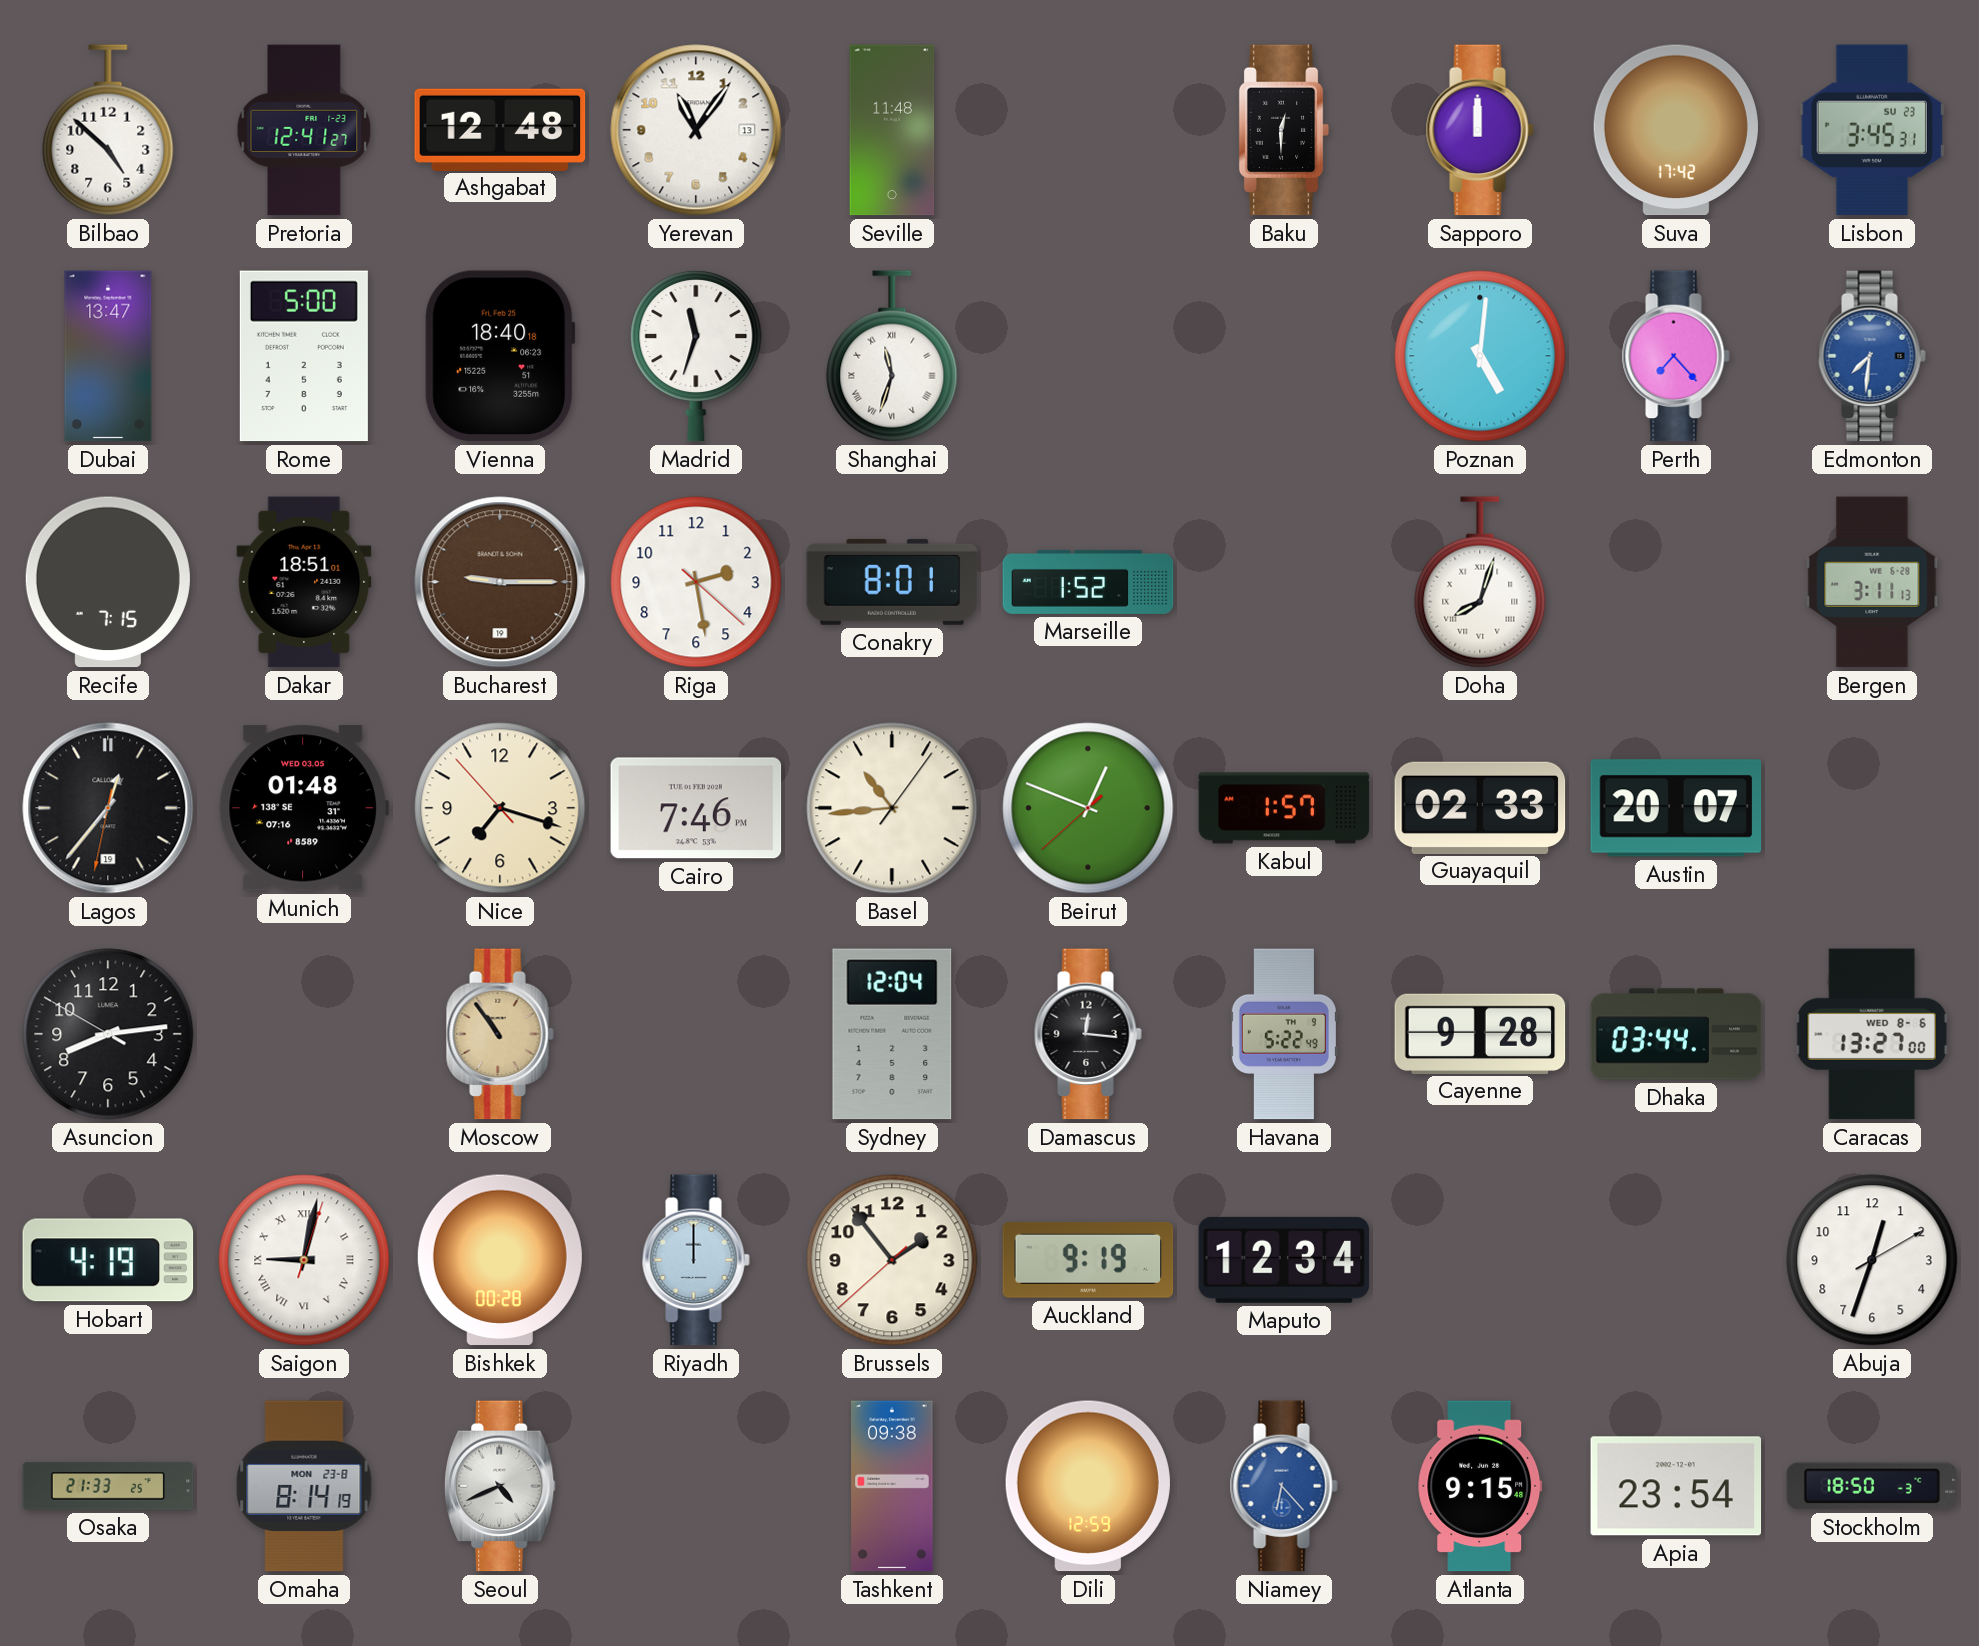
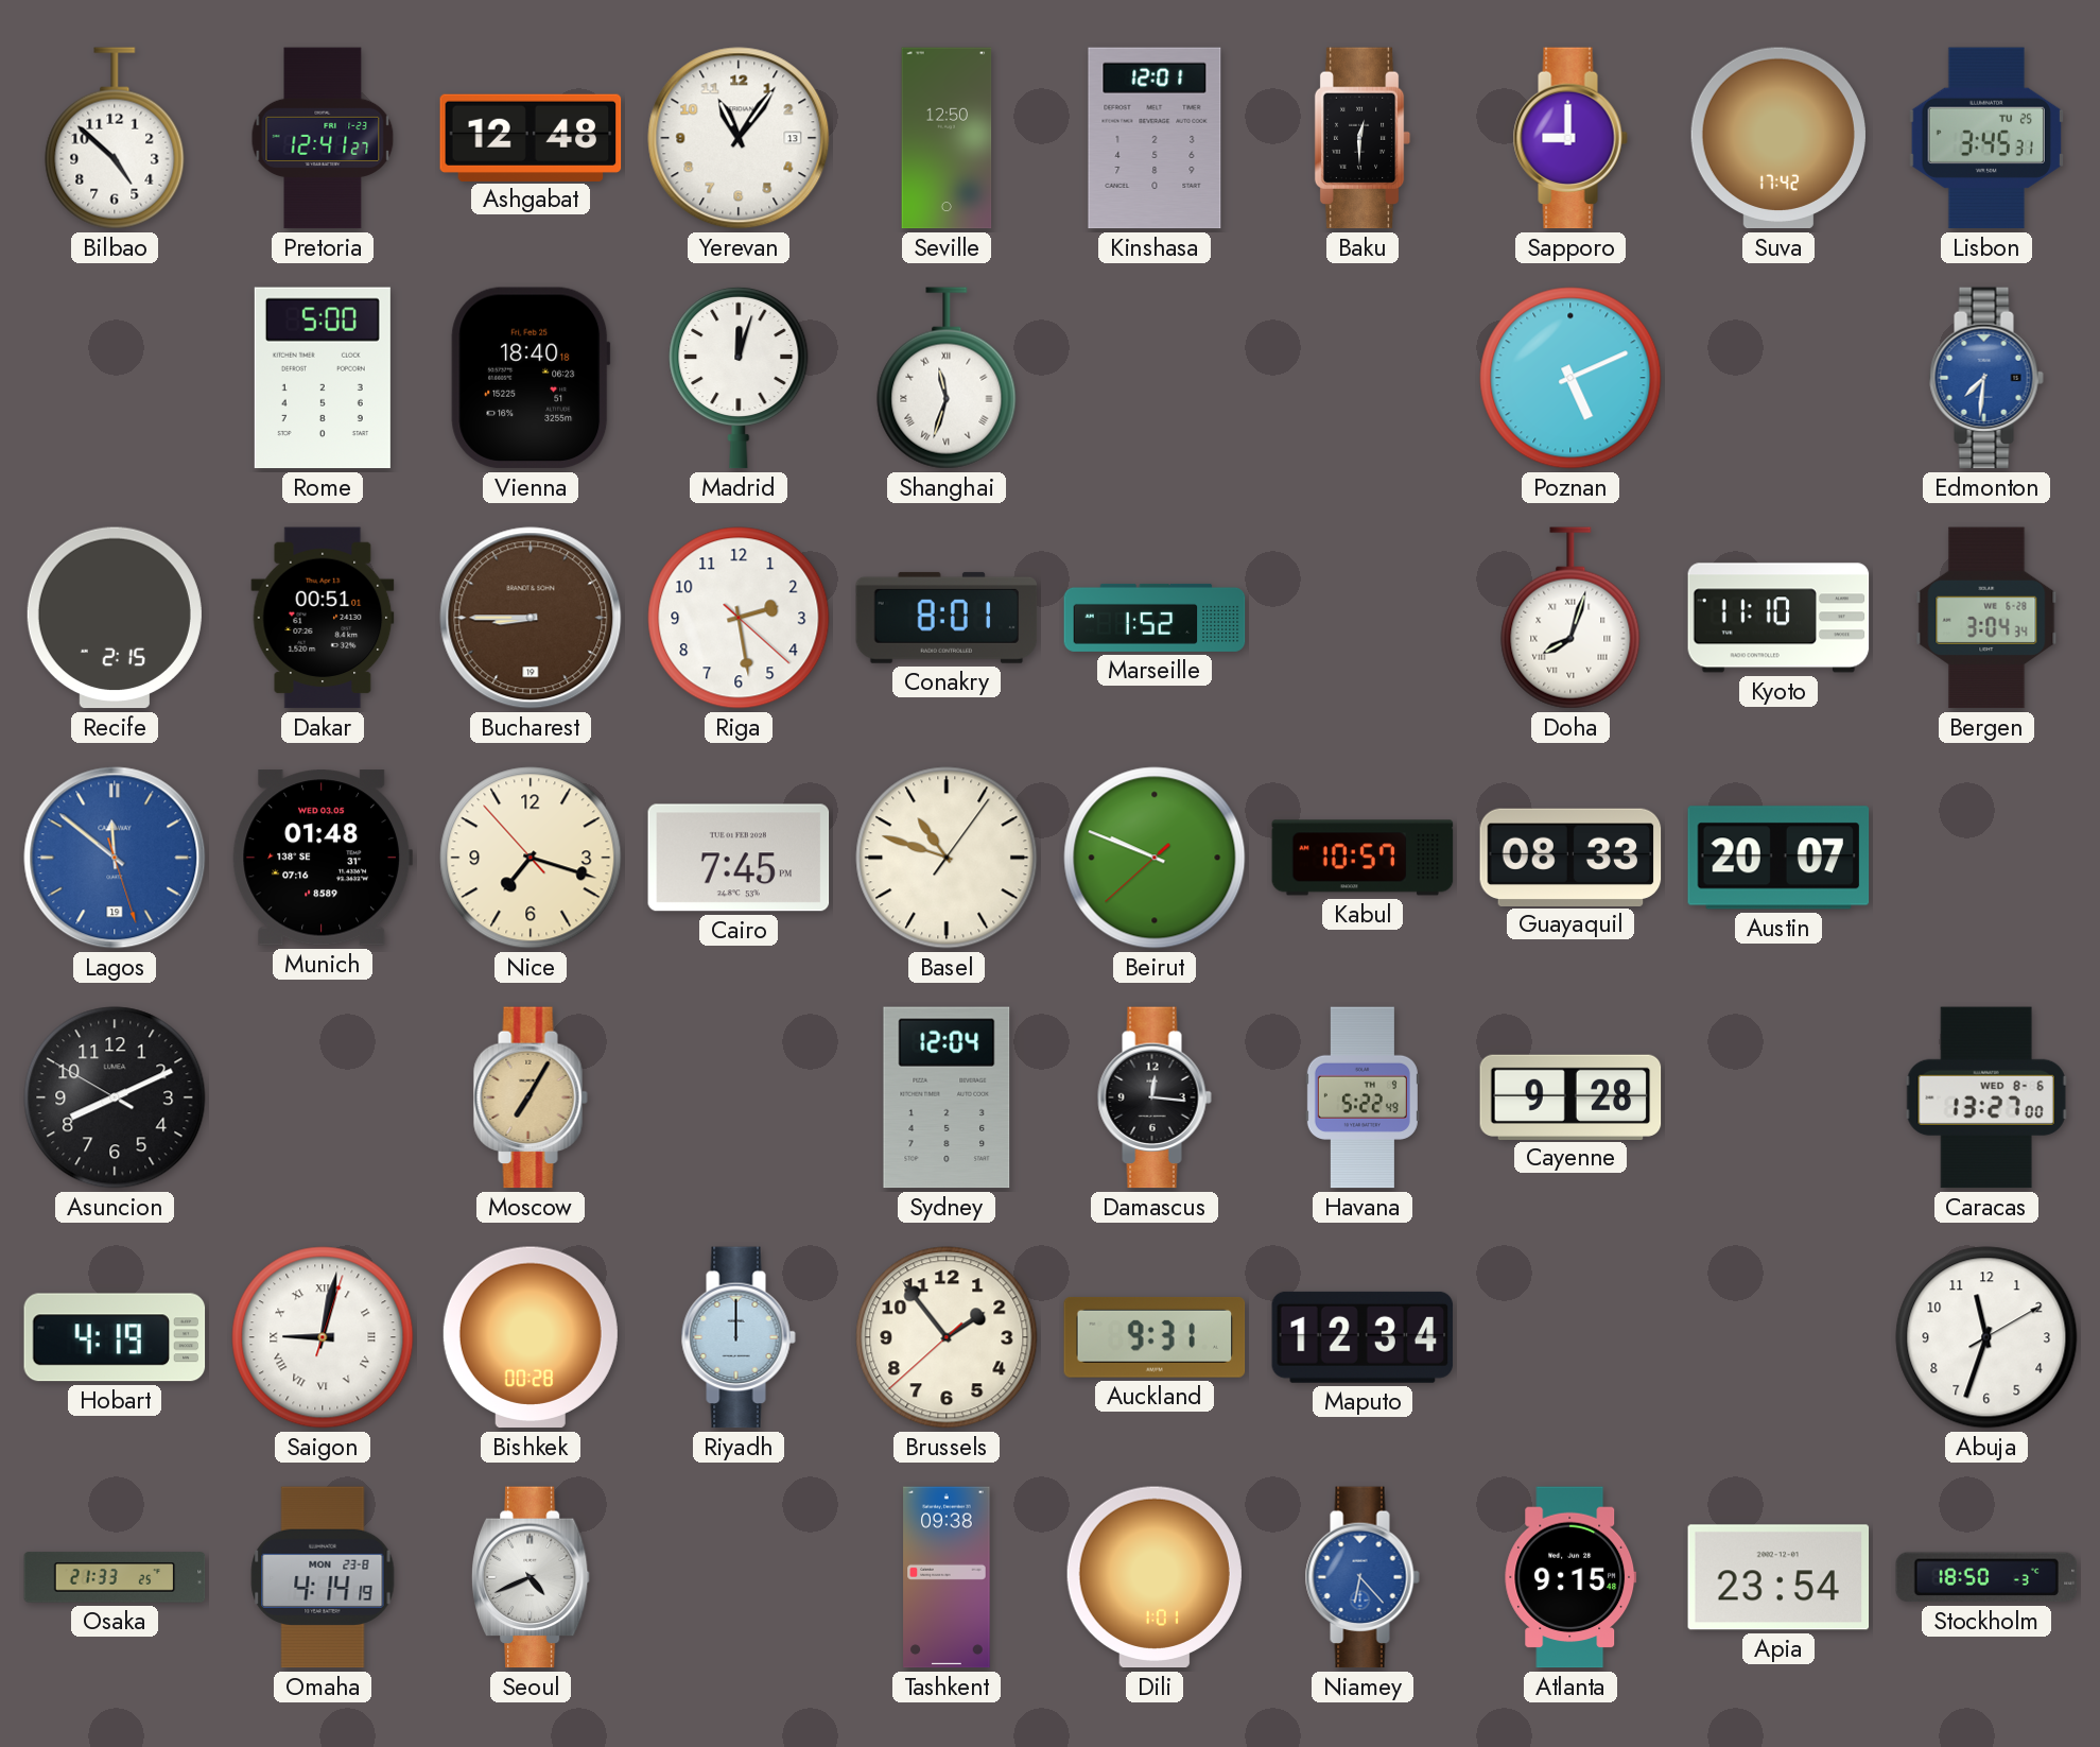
Seville: 11:48 -> 12:50
Kinshasa: none -> 12:01
Sapporo: 12:00 -> 9:00
Lisbon date: SU 23 -> TU 25
Dubai: 13:47 -> none
Madrid: 11:33 -> 12:03
Poznan: 5:01 -> 5:11
Perth: 7:23 -> none
Recife: 7:15 -> 2:15
Dakar: 18:51 -> 00:51
Bucharest: 9:15 -> 8:45
Kyoto: none -> 11:10
Bergen: 3:11 -> 3:04
Lagos: 12:36 -> 11:51
Lagos dial: black -> blue
Cairo: 7:46 -> 7:45
Basel: 10:44 -> 10:48
Beirut: 12:48 -> 9:48
Kabul: 1:57 -> 10:57
Guayaquil: 02:33 -> 08:33
Asuncion: 8:13 -> 8:10
Moscow: 10:54 -> 7:05
Dhaka: 03:44 -> none
Auckland: 9:19 -> 9:31
Abuja: 12:33 -> 11:33
Omaha: 8:14 -> 4:14
Dili: 12:59 -> 1:01
